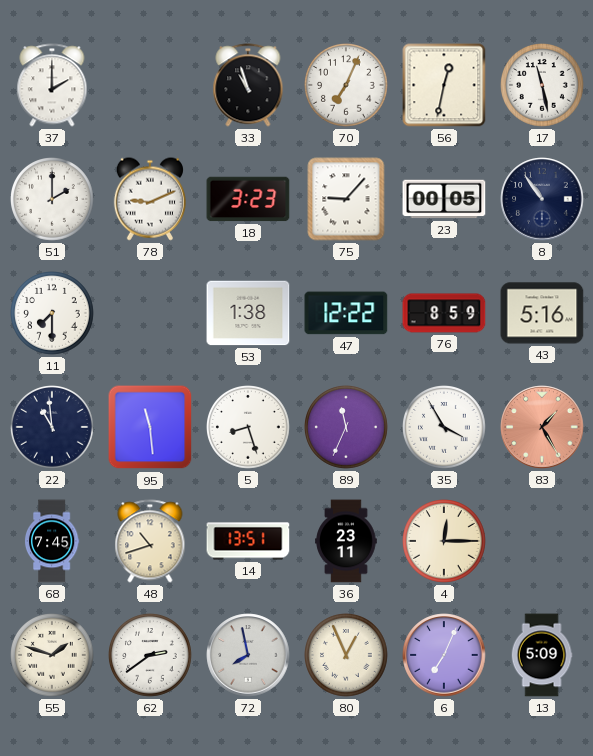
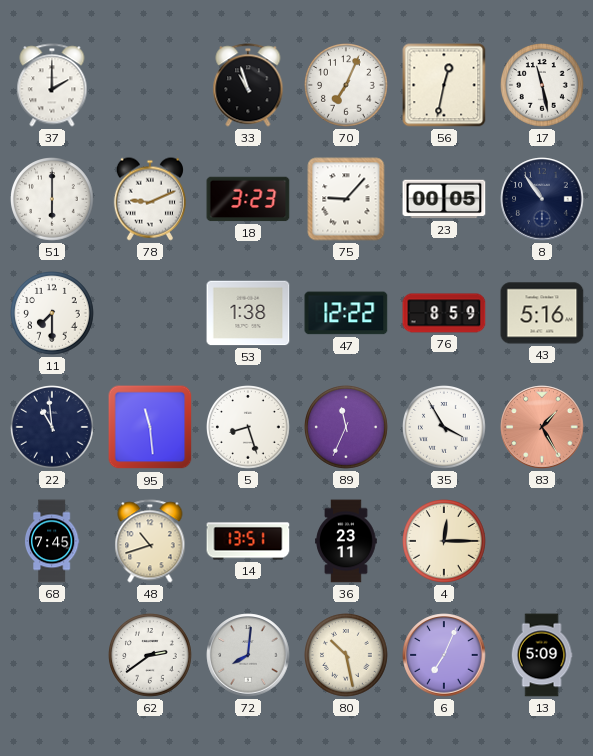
51: 2:00 -> 6:00
55: 1:48 -> none
72: 7:58 -> 8:01
80: 12:56 -> 10:28
